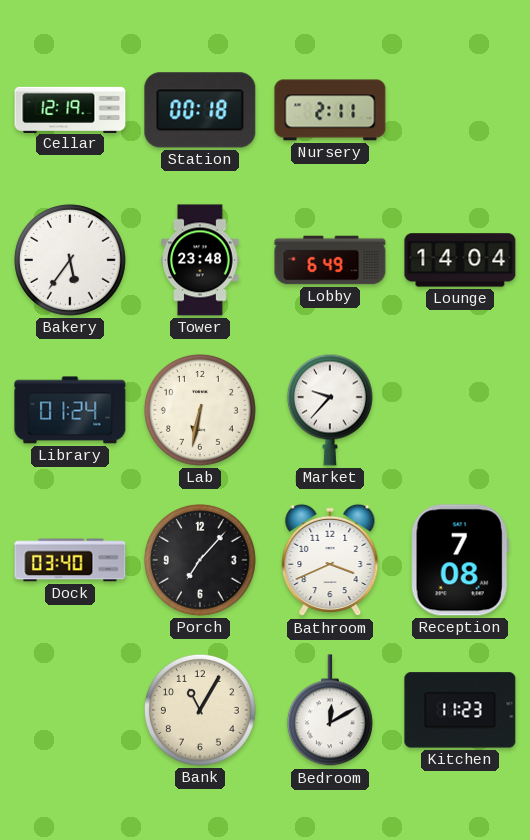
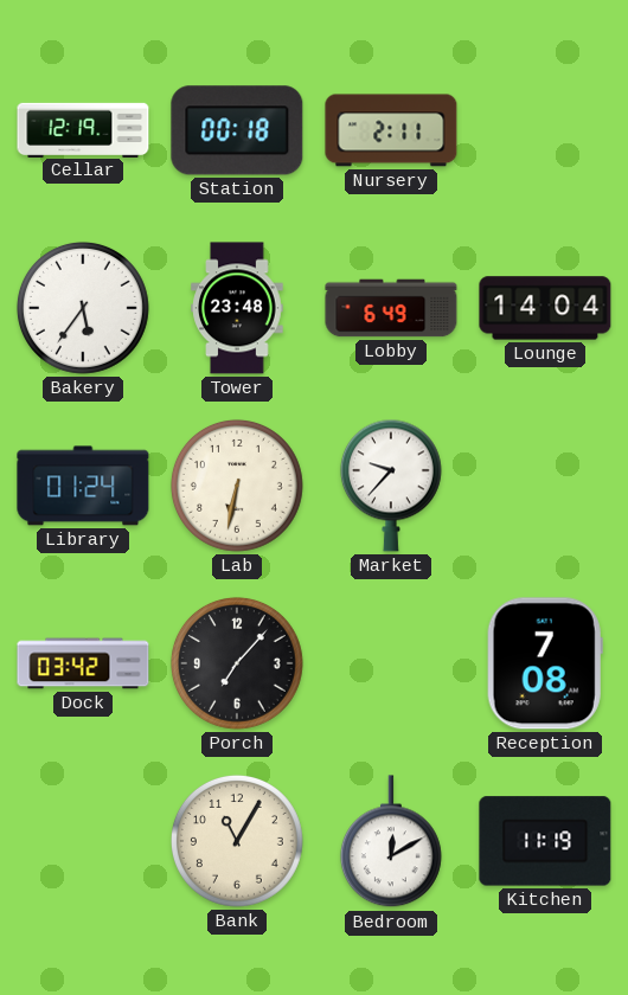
Dock: 03:40 -> 03:42
Bathroom: 3:41 -> none
Kitchen: 11:23 -> 11:19
